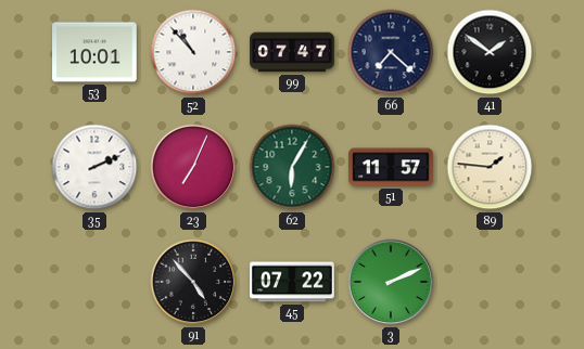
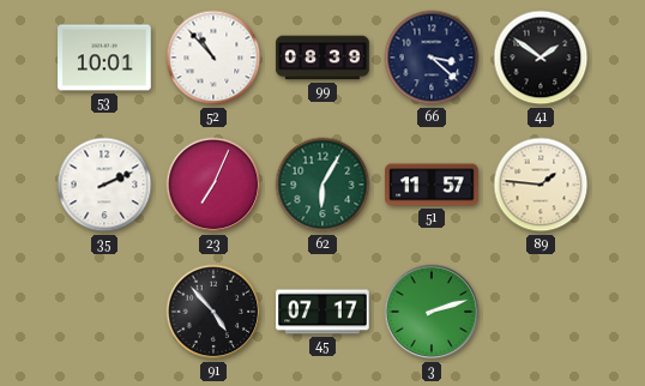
99: 07:47 -> 08:39
66: 7:22 -> 3:22
45: 07:22 -> 07:17
3: 2:11 -> 2:12
